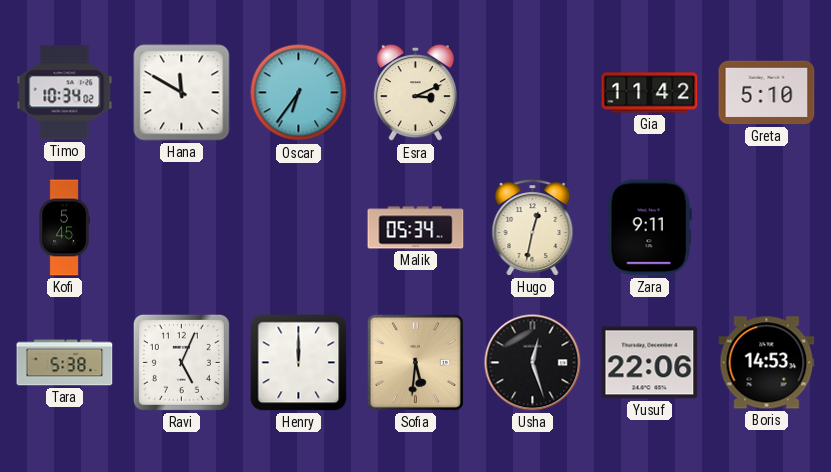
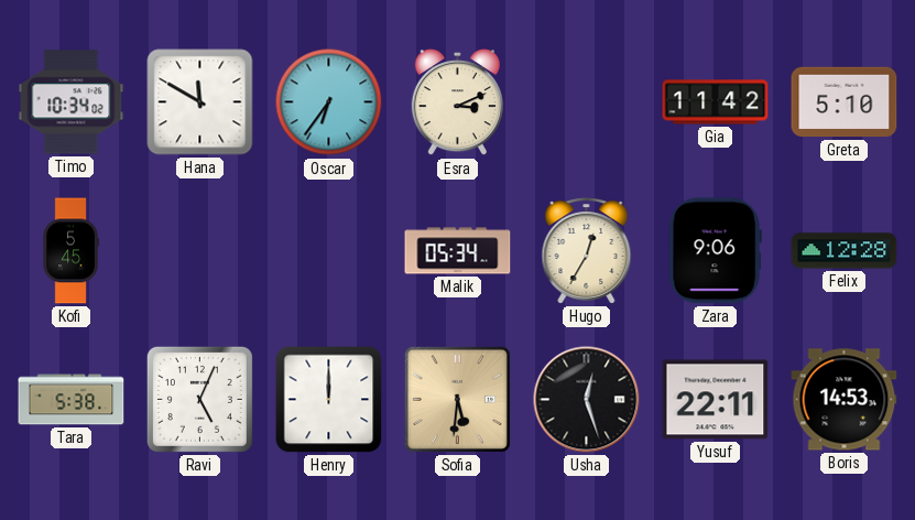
Hugo: 12:32 -> 12:35
Zara: 9:11 -> 9:06
Felix: none -> 12:28
Yusuf: 22:06 -> 22:11
